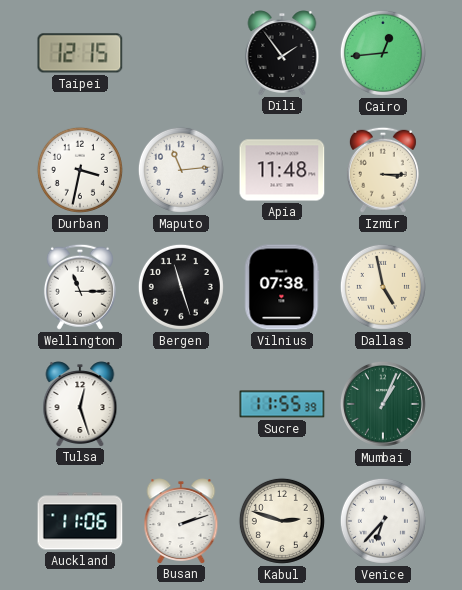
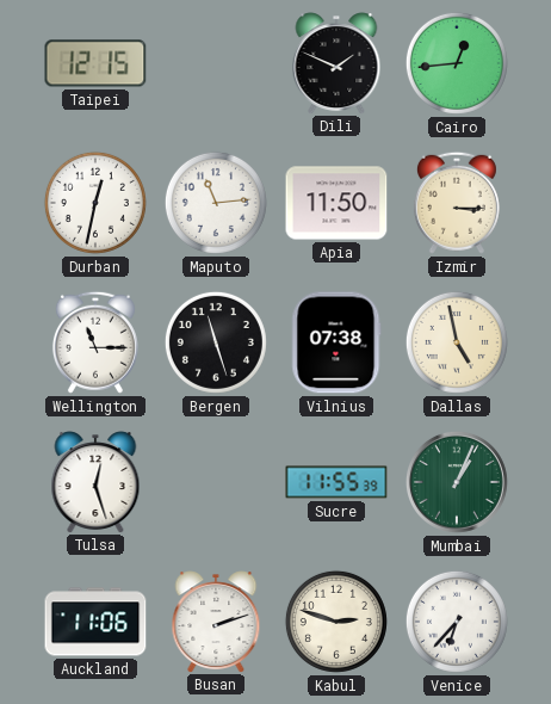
Dili: 1:54 -> 1:49
Durban: 3:32 -> 12:32
Apia: 11:48 -> 11:50
